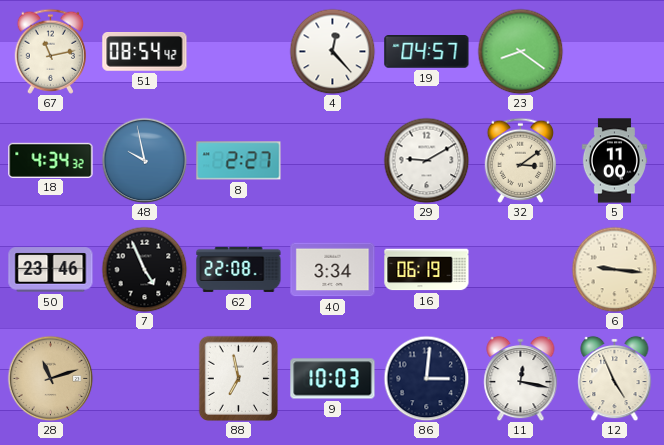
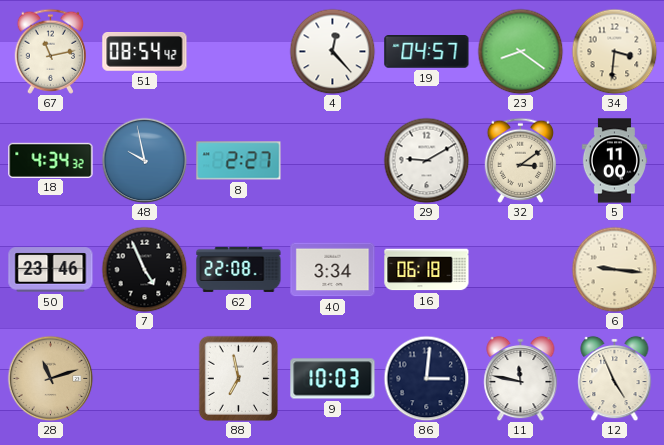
34: none -> 3:31
16: 06:19 -> 06:18
11: 12:17 -> 11:47
